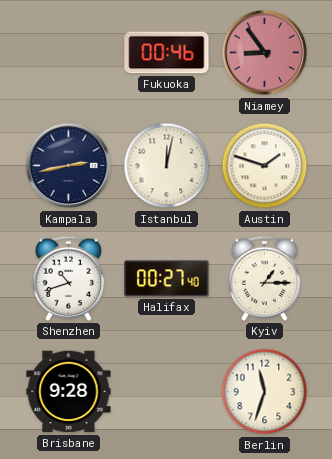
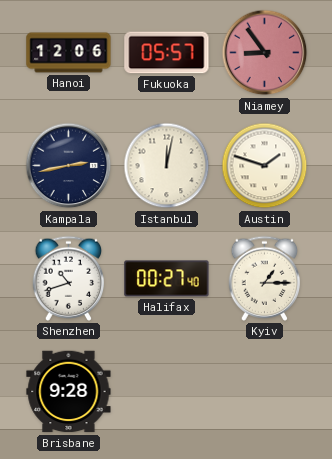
Hanoi: none -> 12:06
Fukuoka: 00:46 -> 05:57
Berlin: 11:33 -> none
